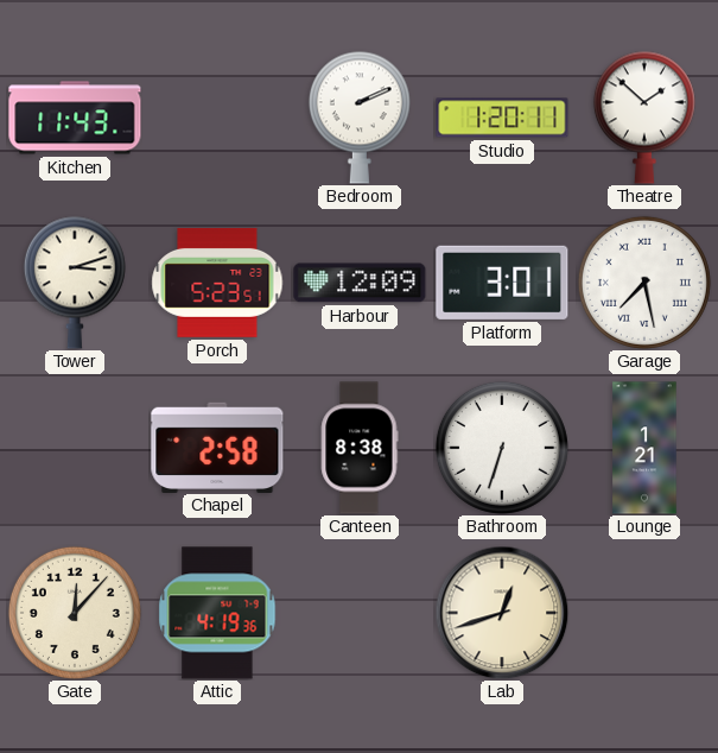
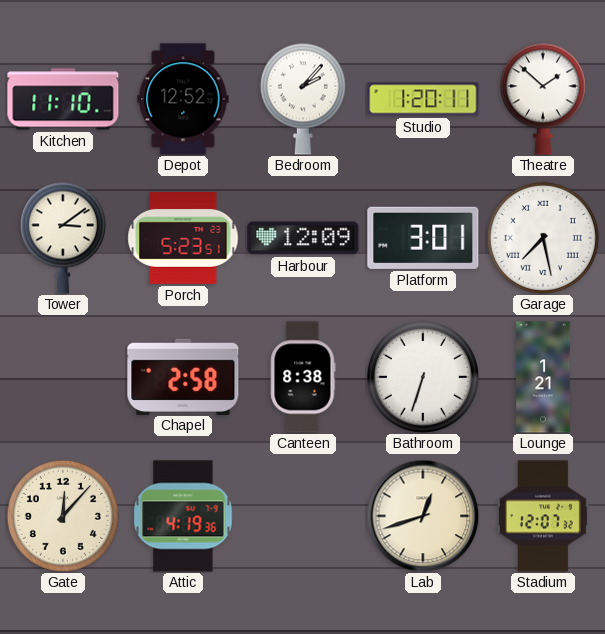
Kitchen: 11:43 -> 11:10
Depot: none -> 12:52
Bedroom: 2:11 -> 2:07
Tower: 3:12 -> 3:09
Stadium: none -> 12:07
